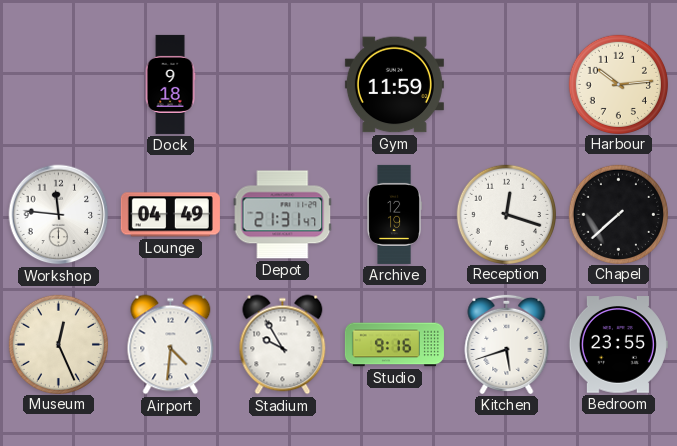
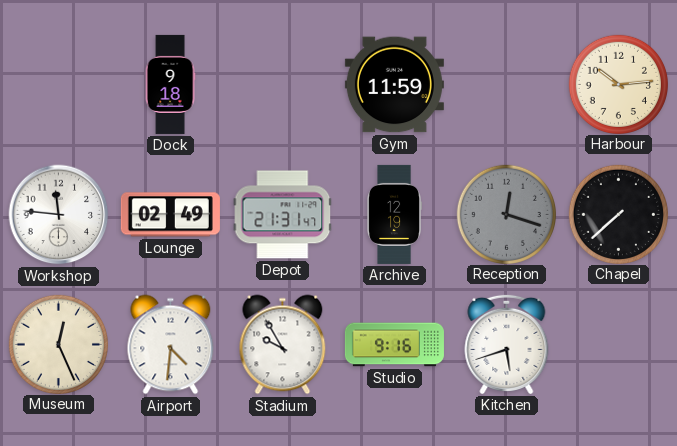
Lounge: 04:49 -> 02:49
Reception dial: white -> grey
Bedroom: 23:55 -> none
